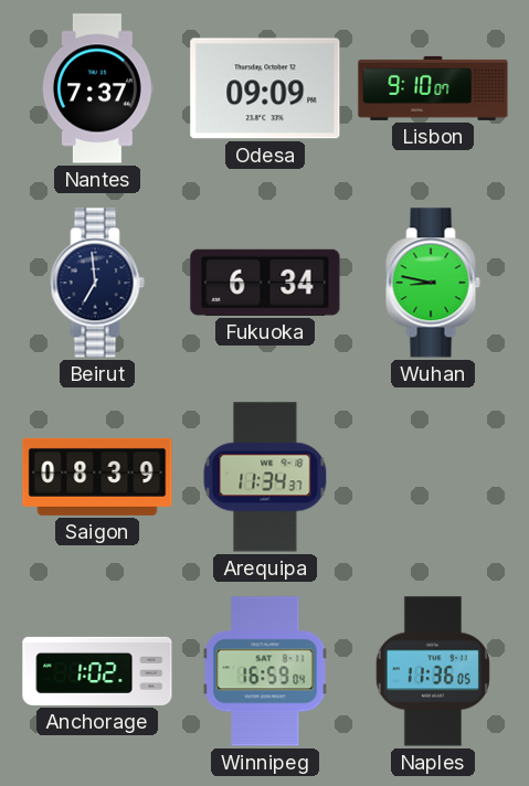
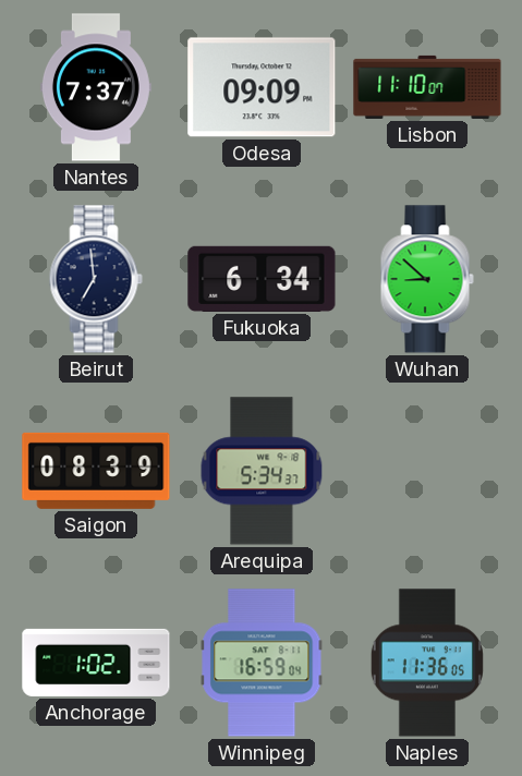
Lisbon: 9:10 -> 11:10
Wuhan: 8:47 -> 8:52
Arequipa: 11:34 -> 5:34
